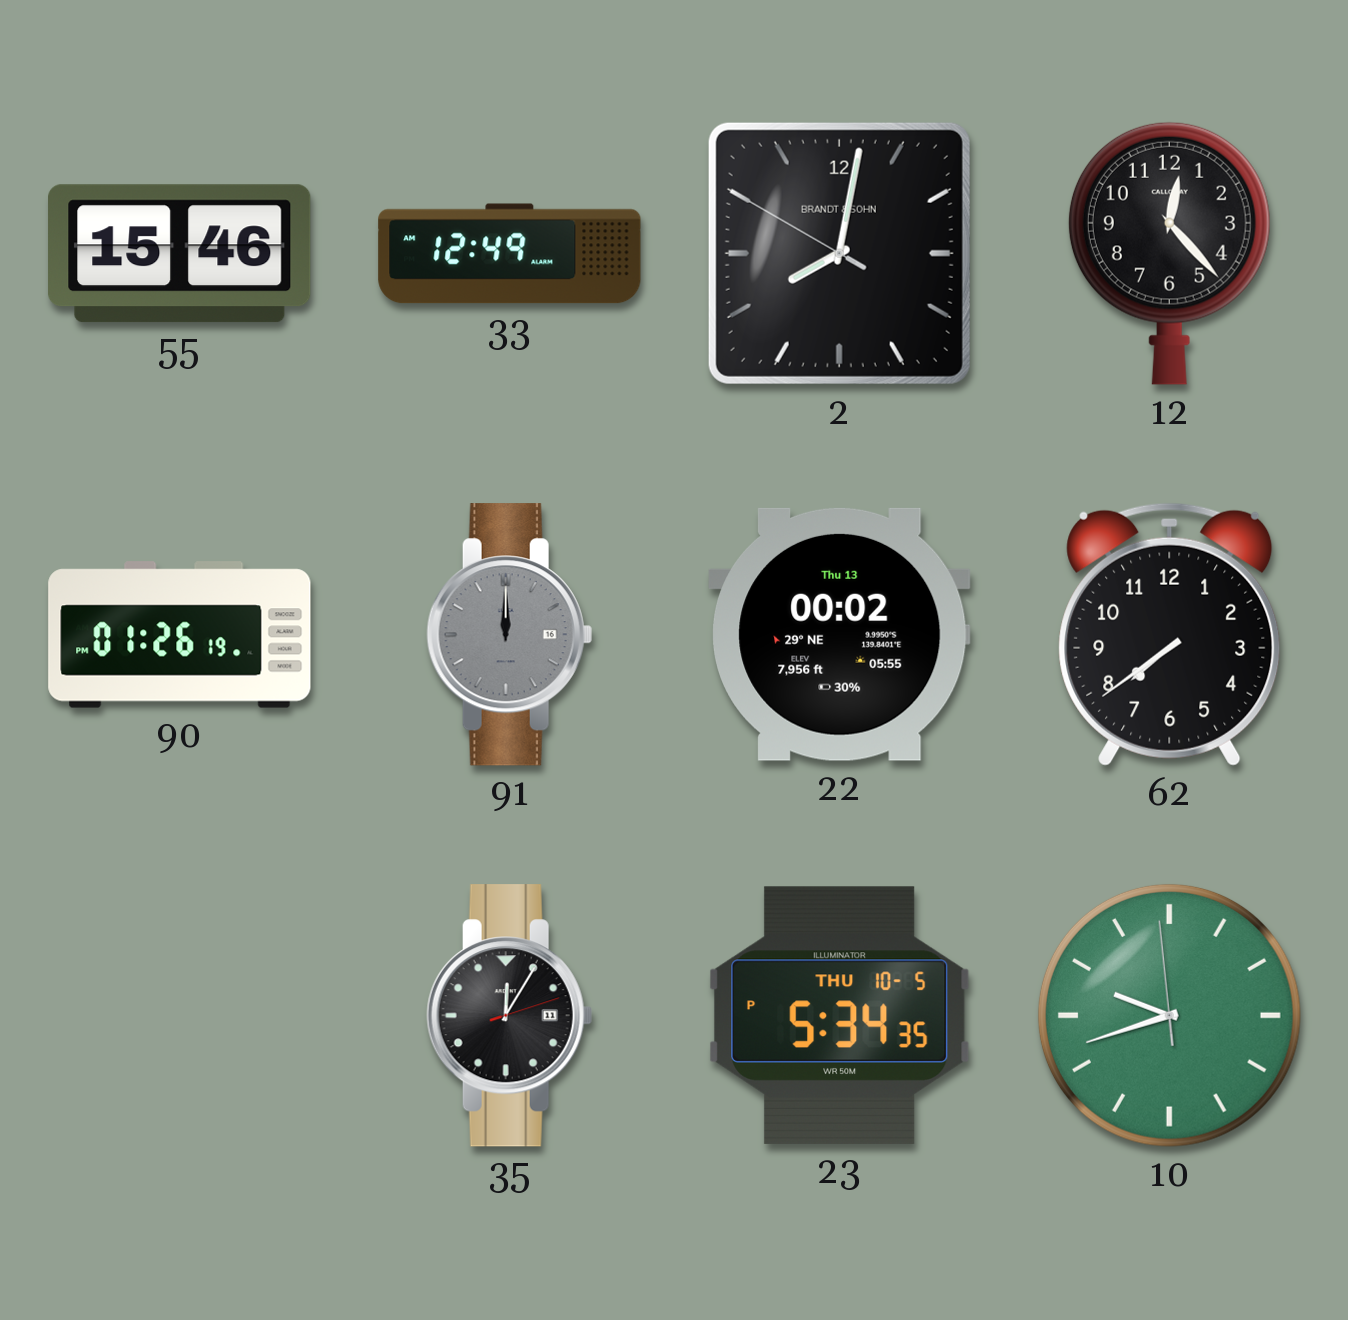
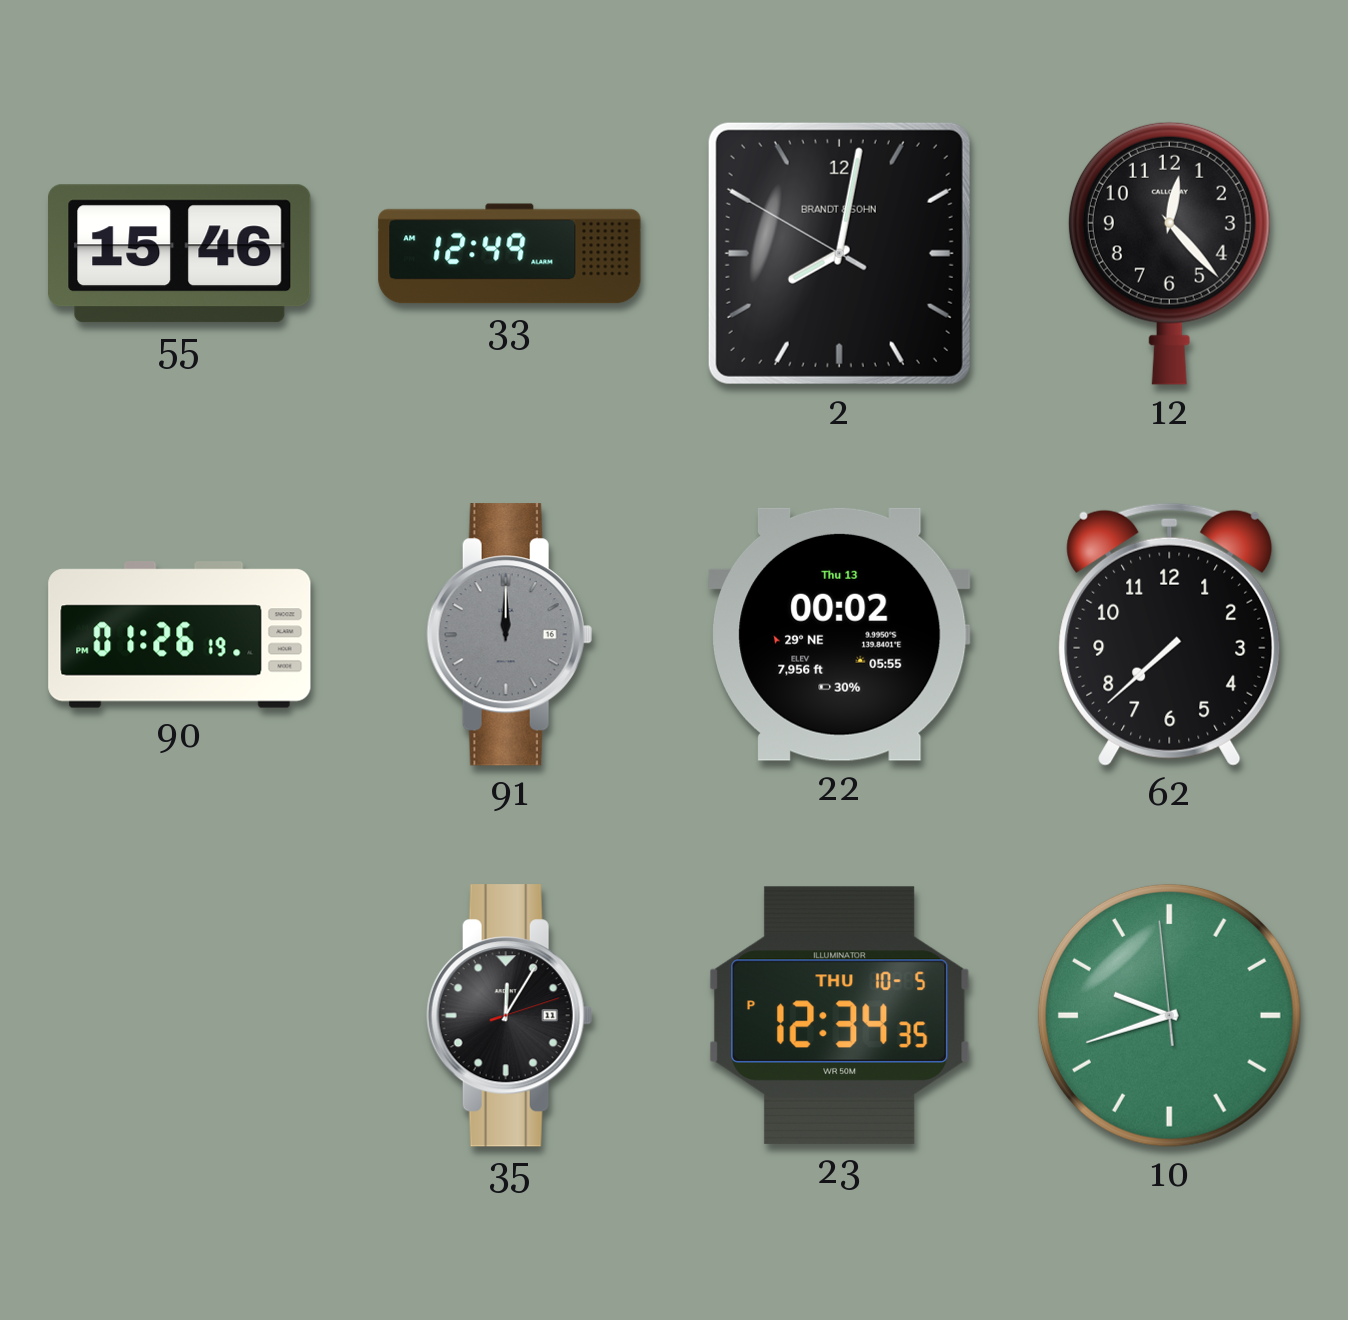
62: 7:39 -> 7:38
23: 5:34 -> 12:34
